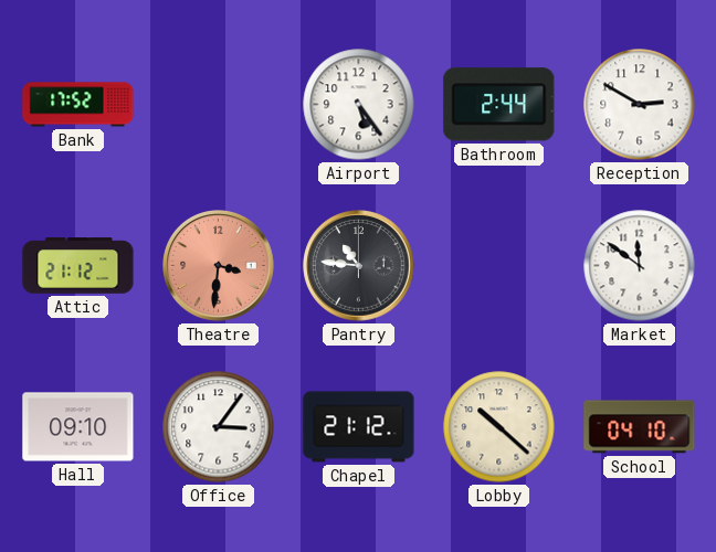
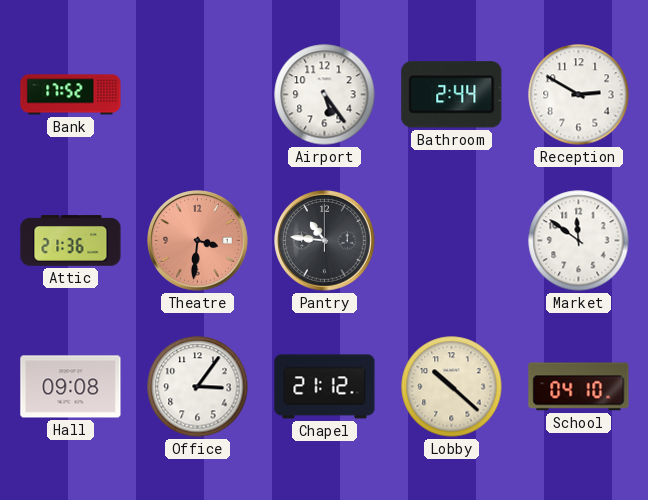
Attic: 21:12 -> 21:36
Hall: 09:10 -> 09:08
